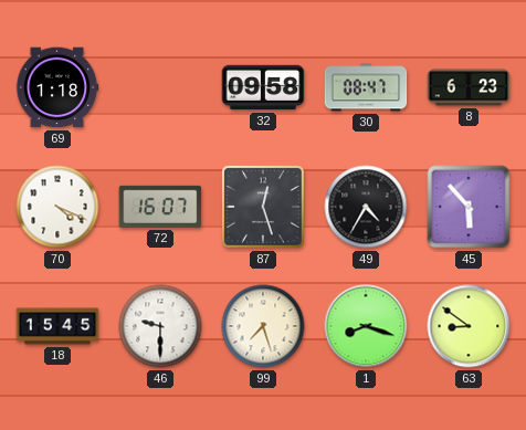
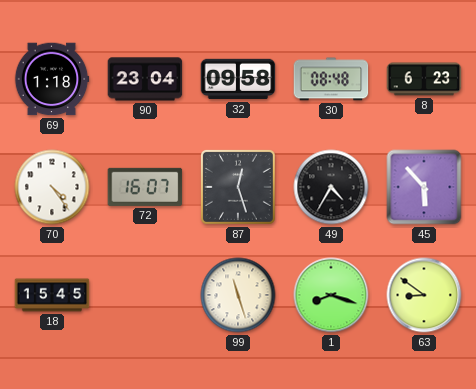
90: none -> 23:04
30: 08:47 -> 08:48
70: 4:19 -> 4:24
46: 9:30 -> none
99: 7:27 -> 11:27
